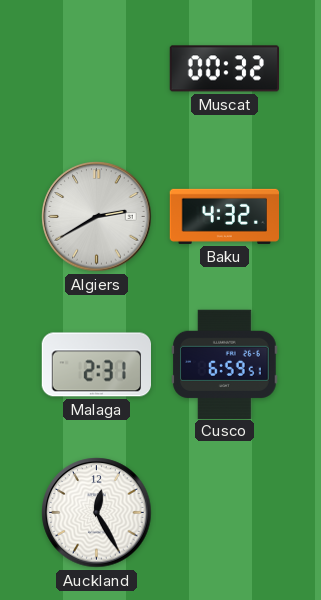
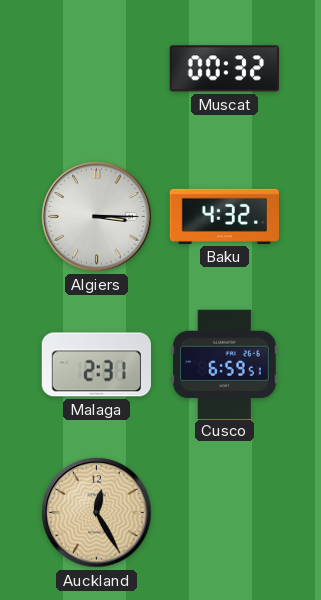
Algiers: 2:40 -> 3:15
Auckland dial: white -> champagne
